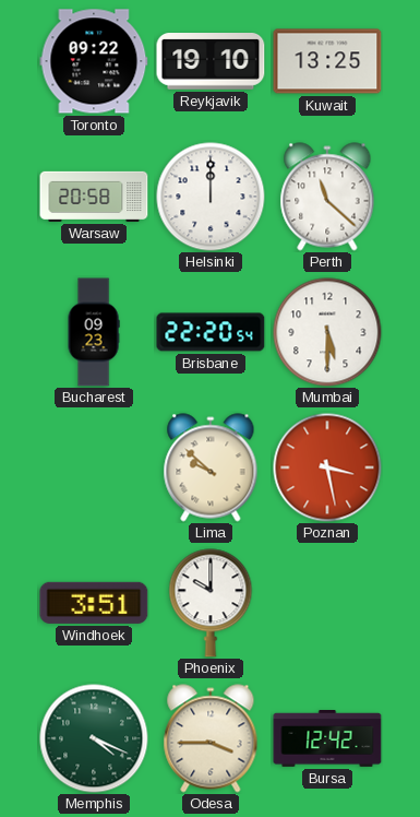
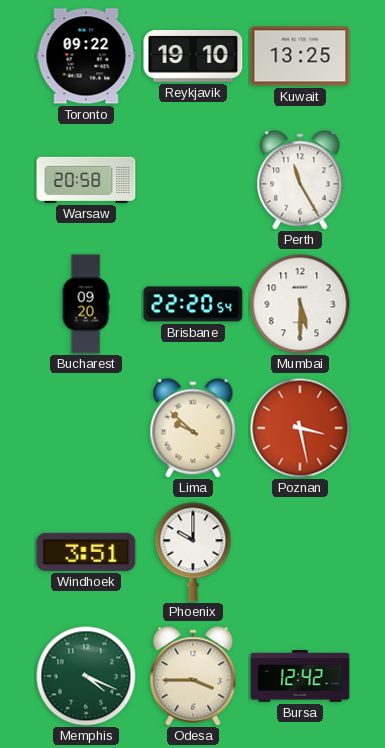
Helsinki: 12:00 -> none
Perth: 11:22 -> 11:25
Bucharest: 09:23 -> 09:20
